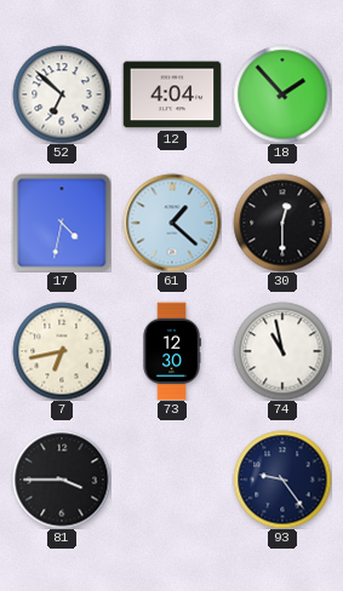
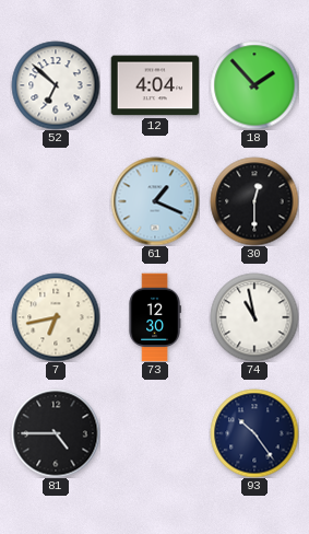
17: 4:32 -> none
61: 1:22 -> 1:19
81: 3:45 -> 4:45
93: 9:24 -> 10:24
